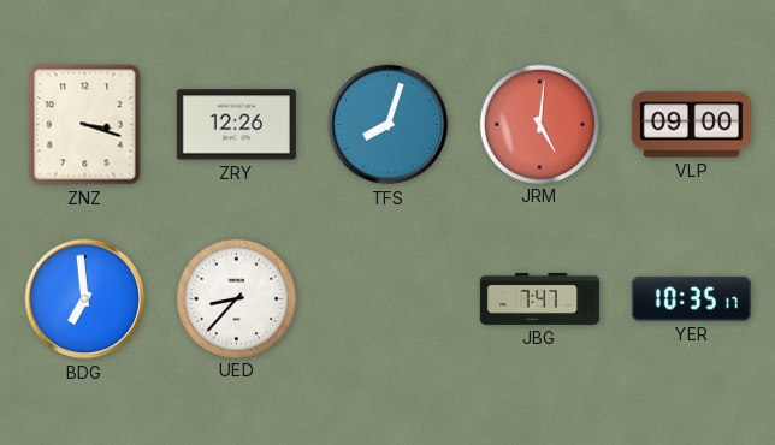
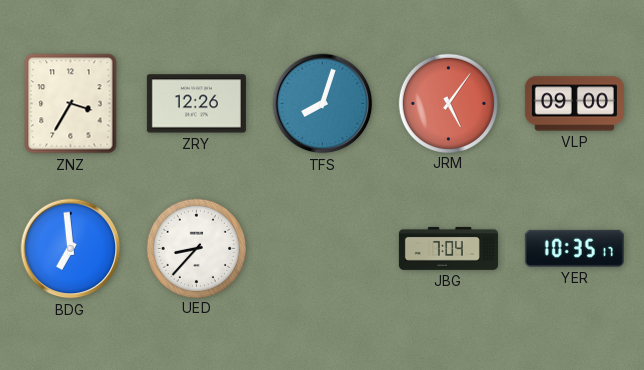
ZNZ: 3:18 -> 3:35
JRM: 5:01 -> 5:06
JBG: 7:47 -> 7:04
